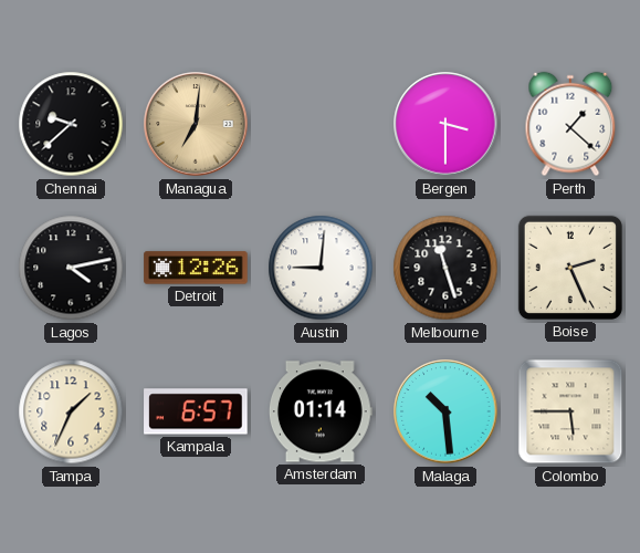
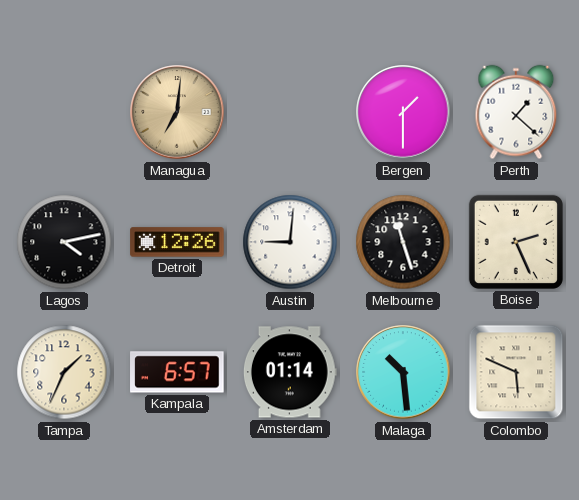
Chennai: 9:38 -> none
Bergen: 3:30 -> 1:30
Colombo: 5:45 -> 5:49
